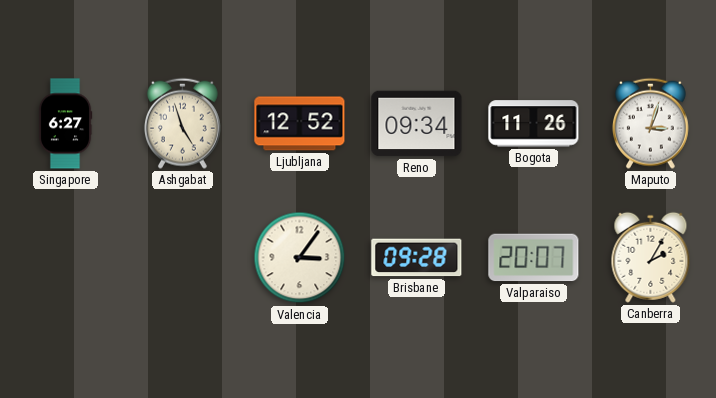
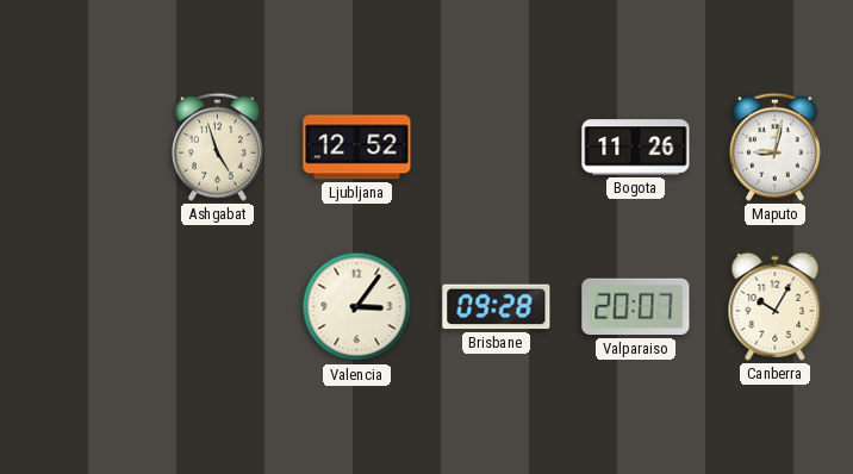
Singapore: 6:27 -> none
Reno: 09:34 -> none
Maputo: 3:03 -> 9:02
Canberra: 2:05 -> 10:05
